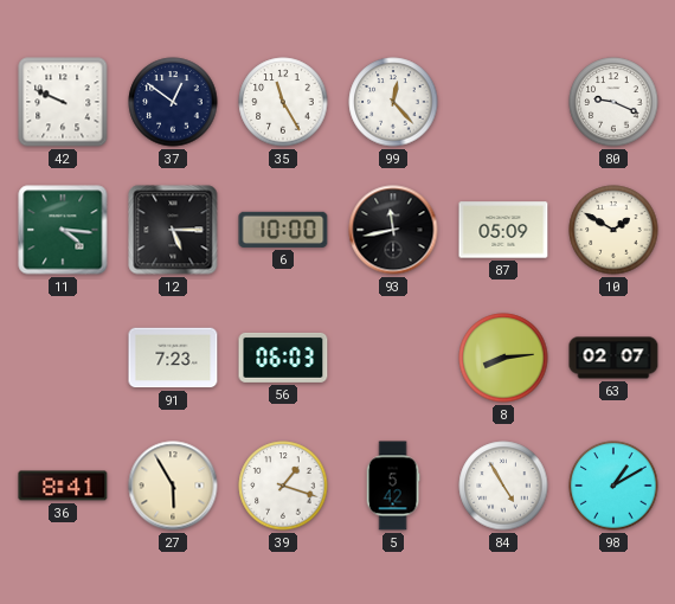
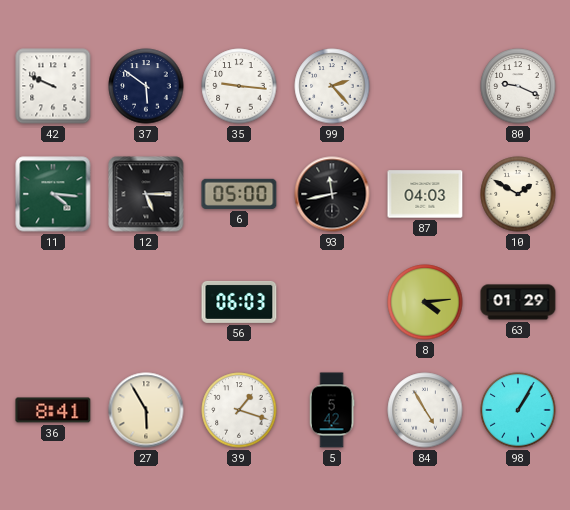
37: 12:51 -> 5:51
35: 11:25 -> 9:16
99: 12:23 -> 2:23
6: 10:00 -> 05:00
87: 05:09 -> 04:03
91: 7:23 -> none
8: 8:14 -> 4:14
63: 02:07 -> 01:29
98: 1:10 -> 1:05
